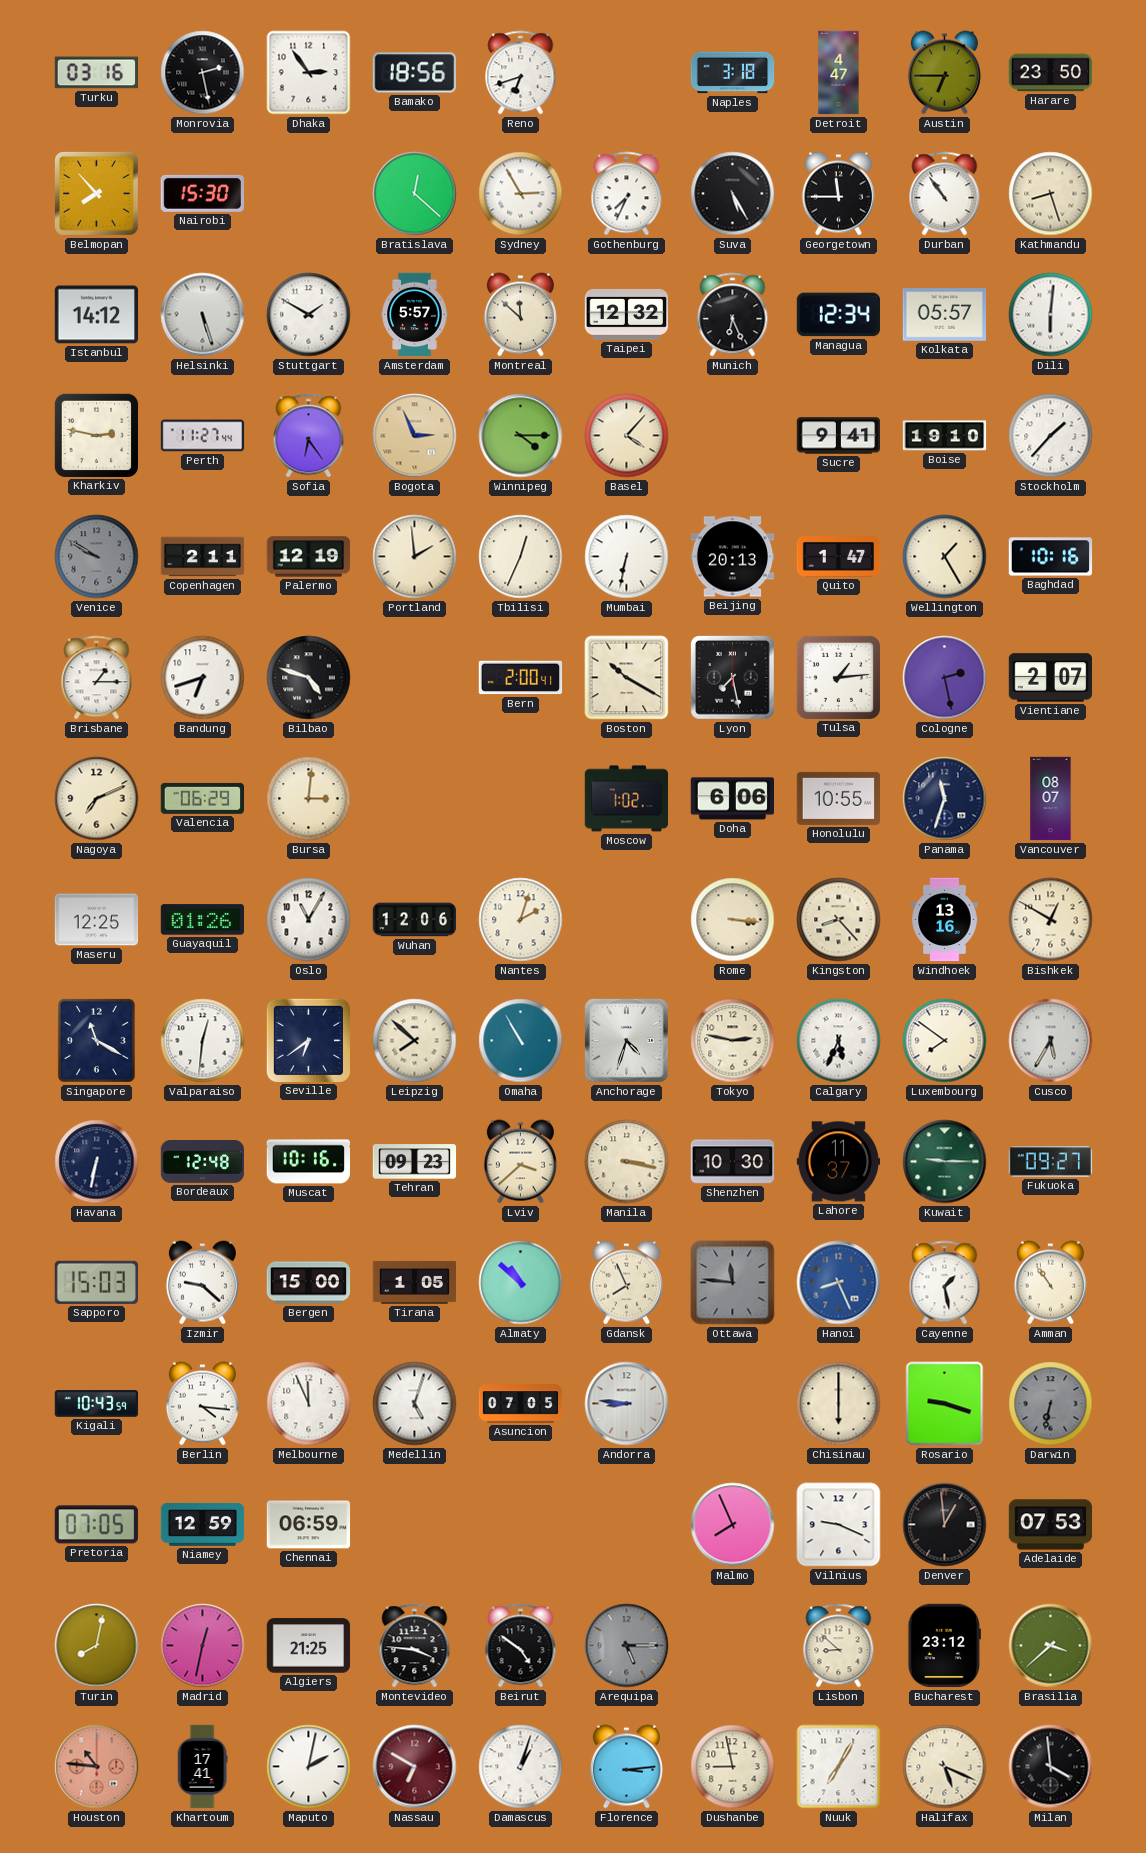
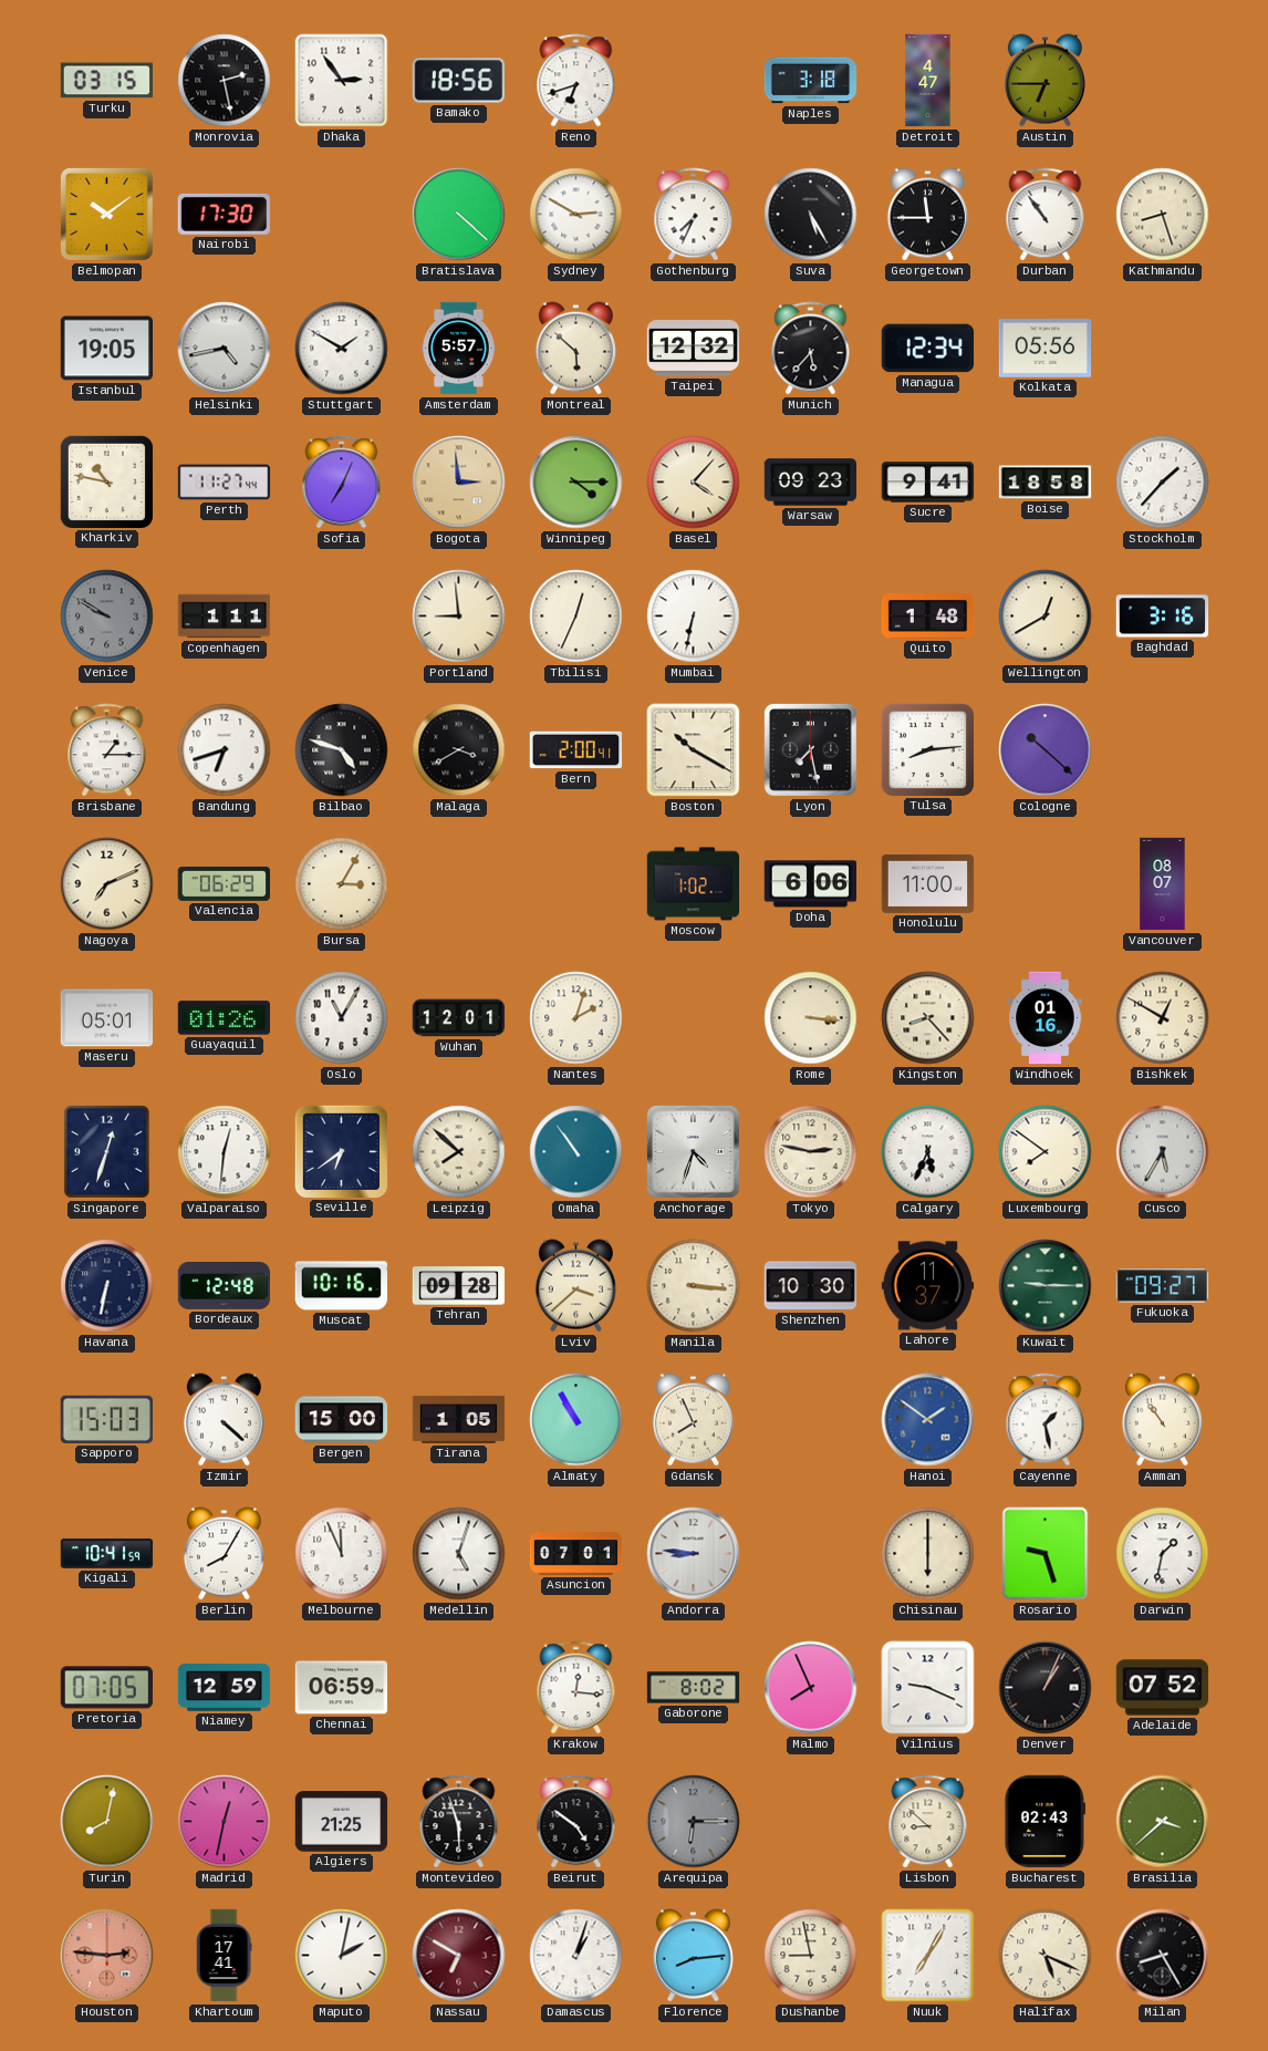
Turku: 03:16 -> 03:15
Harare: 23:50 -> none
Belmopan: 7:53 -> 10:09
Nairobi: 15:30 -> 17:30
Bratislava: 12:22 -> 4:22
Sydney: 2:55 -> 2:50
Istanbul: 14:12 -> 19:05
Helsinki: 5:27 -> 4:43
Montreal: 11:52 -> 5:52
Munich: 6:26 -> 5:37
Kolkata: 05:57 -> 05:56
Dili: 6:01 -> none
Kharkiv: 2:47 -> 10:47
Sofia: 6:24 -> 7:04
Bogota: 2:56 -> 2:59
Warsaw: none -> 09:23
Boise: 19:10 -> 18:58
Copenhagen: 2:11 -> 1:11
Palermo: 12:19 -> none
Portland: 1:59 -> 8:59
Beijing: 20:13 -> none
Quito: 1:47 -> 1:48
Wellington: 1:25 -> 12:40
Baghdad: 10:16 -> 3:16
Malaga: none -> 3:40
Tulsa: 1:14 -> 8:14
Cologne: 2:28 -> 10:22
Vientiane: 2:07 -> none
Bursa: 3:01 -> 3:05
Honolulu: 10:55 -> 11:00
Panama: 11:33 -> none
Maseru: 12:25 -> 05:01
Wuhan: 12:06 -> 12:01
Windhoek: 13:16 -> 01:16
Singapore: 11:20 -> 12:33
Omaha: 10:55 -> 10:54
Tehran: 09:23 -> 09:28
Manila: 3:17 -> 3:16
Izmir: 9:22 -> 4:22
Almaty: 10:52 -> 10:55
Ottawa: 11:46 -> none
Hanoi: 8:26 -> 1:51
Kigali: 10:43 -> 10:41
Berlin: 4:16 -> 8:05
Asuncion: 07:05 -> 07:01
Rosario: 9:18 -> 9:27
Darwin: 6:32 -> 1:32
Darwin dial: grey -> white
Krakow: none -> 12:16
Gaborone: none -> 8:02
Denver: 12:59 -> 1:04
Adelaide: 07:53 -> 07:52
Montevideo: 3:46 -> 5:57
Arequipa: 5:15 -> 6:15
Bucharest: 23:12 -> 02:43
Houston: 10:46 -> 2:46
Florence: 3:14 -> 8:14
Milan: 3:59 -> 8:25
